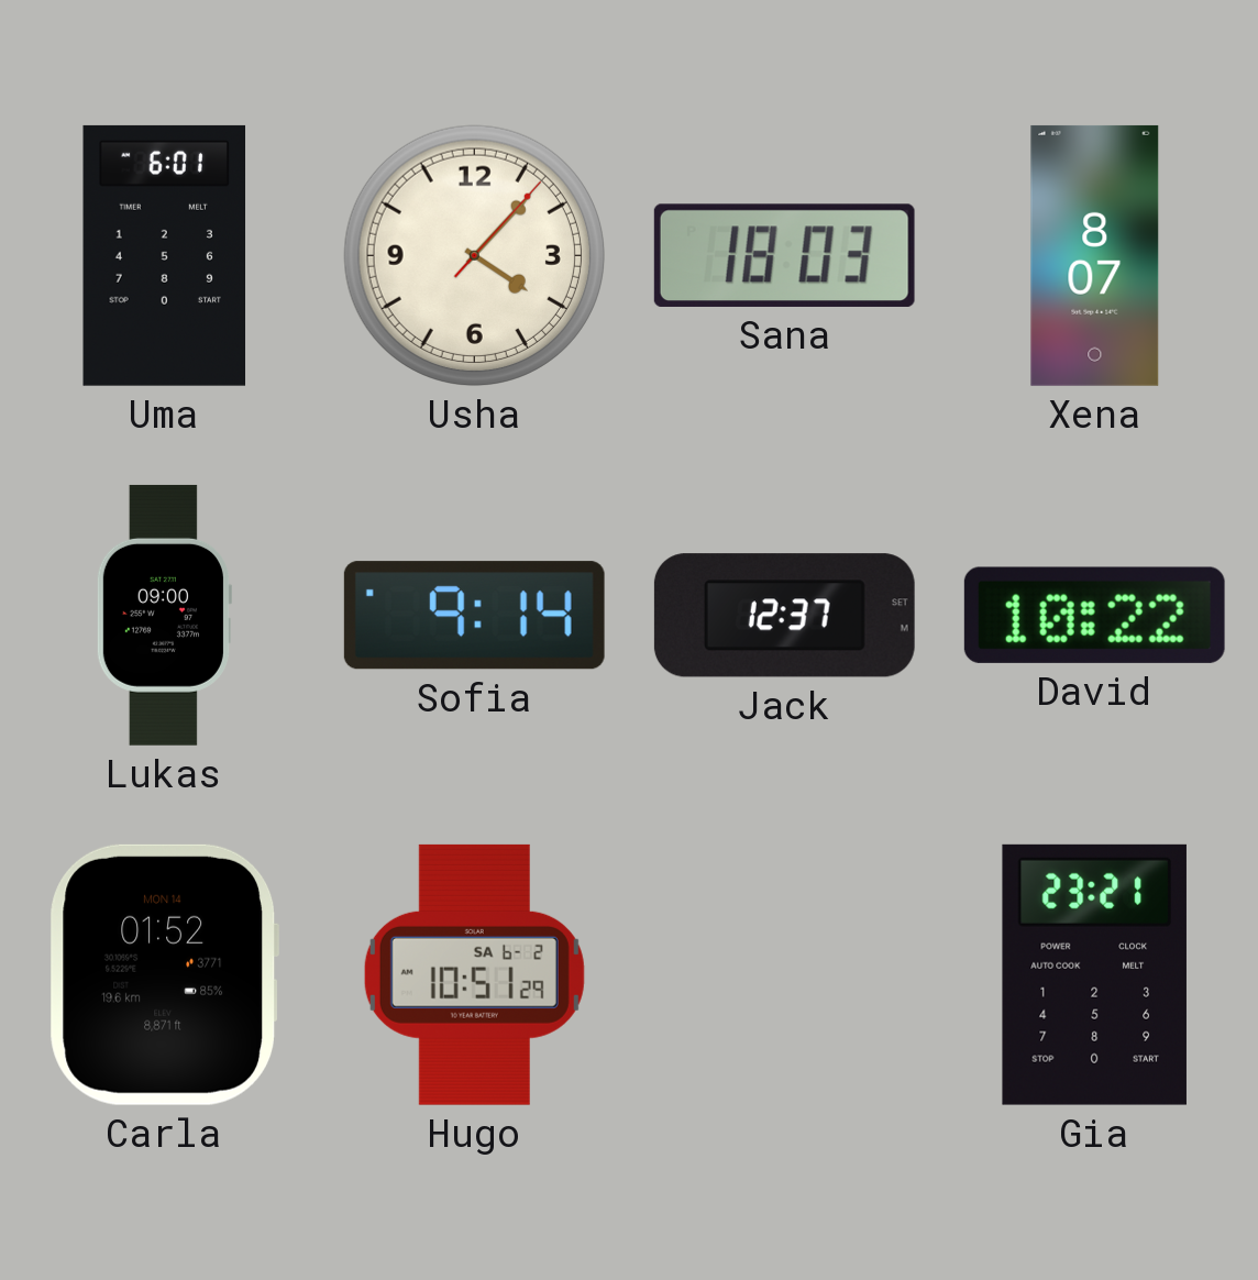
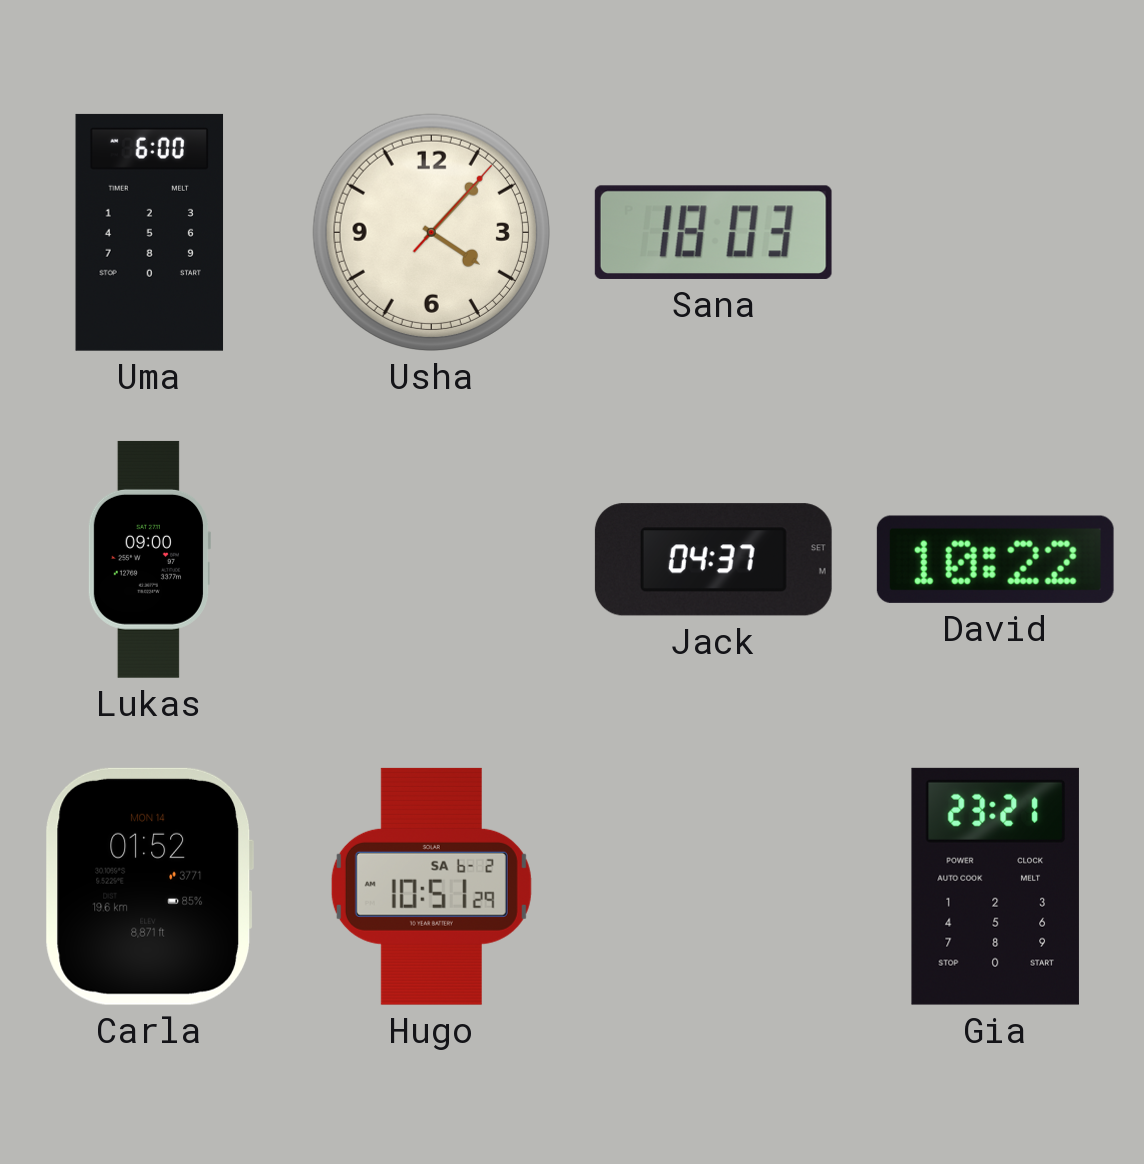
Uma: 6:01 -> 6:00
Xena: 8:07 -> none
Sofia: 9:14 -> none
Jack: 12:37 -> 04:37
